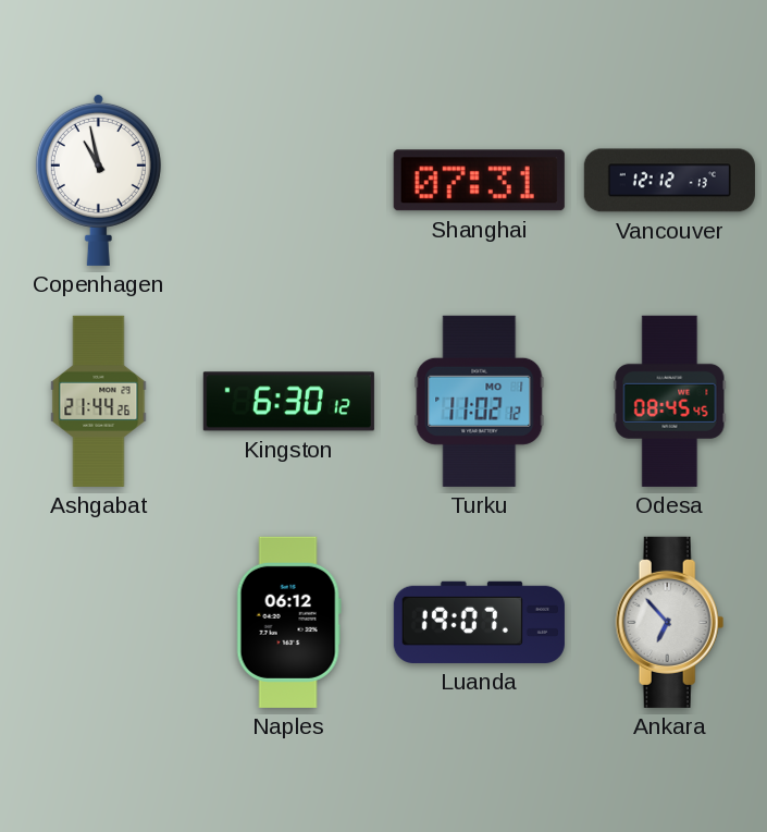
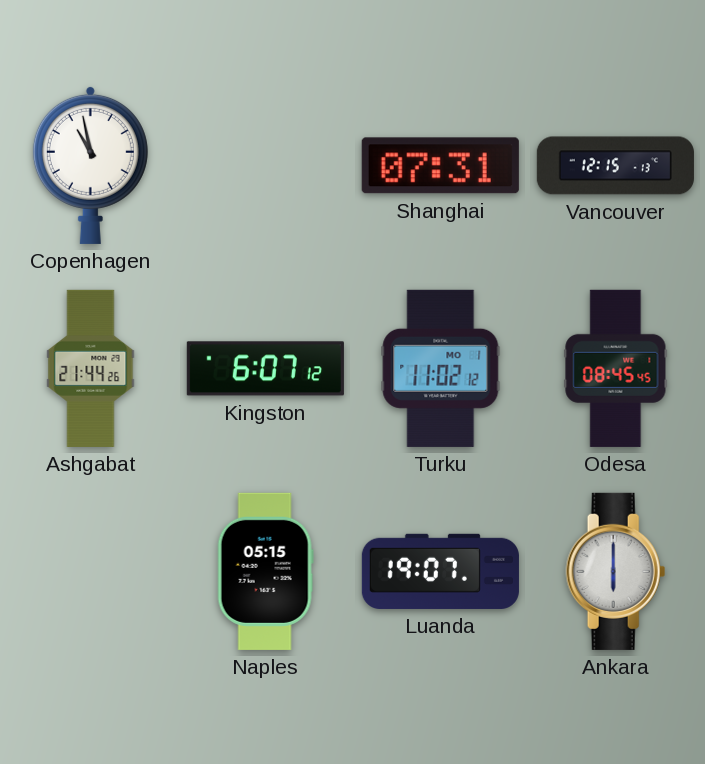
Vancouver: 12:12 -> 12:15
Kingston: 6:30 -> 6:07
Naples: 06:12 -> 05:15
Ankara: 6:53 -> 6:00
